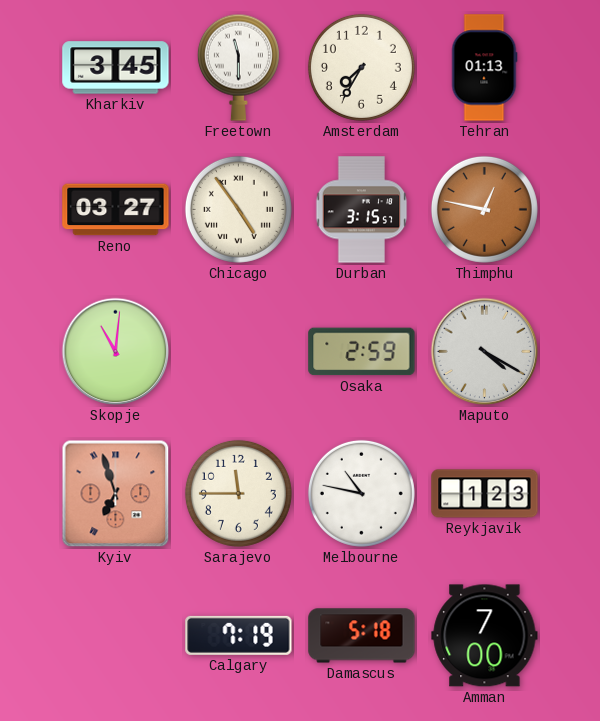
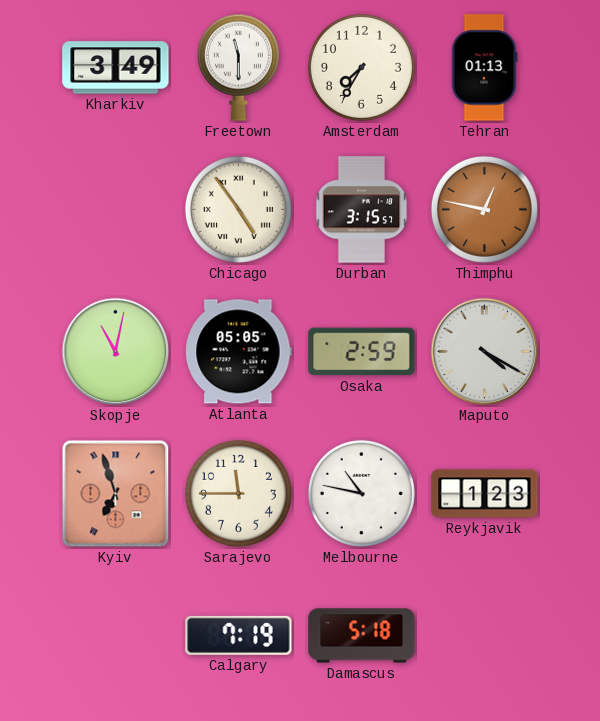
Kharkiv: 3:45 -> 3:49
Reno: 03:27 -> none
Skopje: 11:01 -> 11:02
Atlanta: none -> 05:05
Amman: 7:00 -> none
